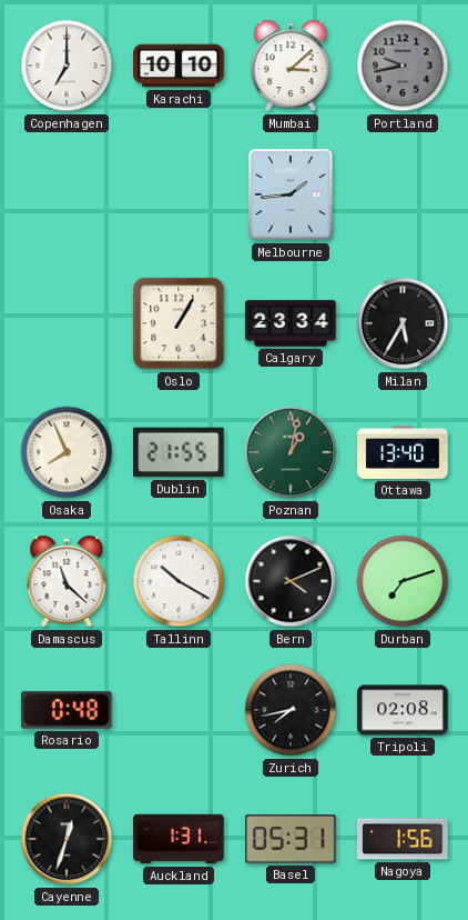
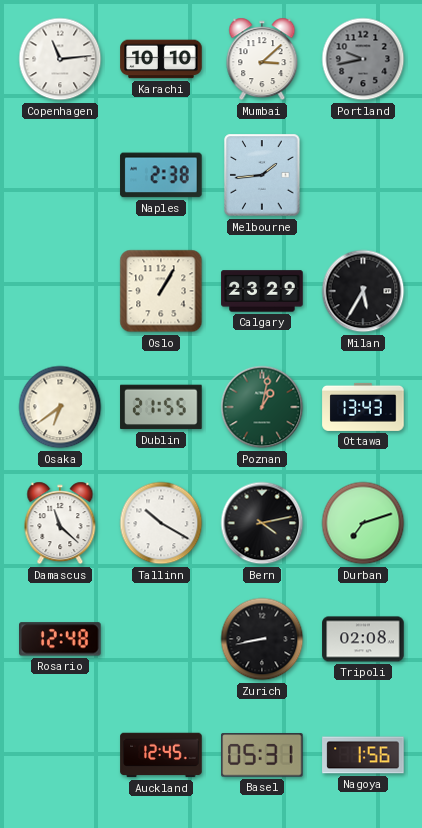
Copenhagen: 7:00 -> 11:14
Naples: none -> 2:38
Calgary: 23:34 -> 23:29
Osaka: 7:56 -> 6:39
Ottawa: 13:40 -> 13:43
Bern: 4:11 -> 4:13
Rosario: 0:48 -> 12:48
Zurich: 7:43 -> 8:43
Cayenne: 12:33 -> none
Auckland: 1:31 -> 12:45
